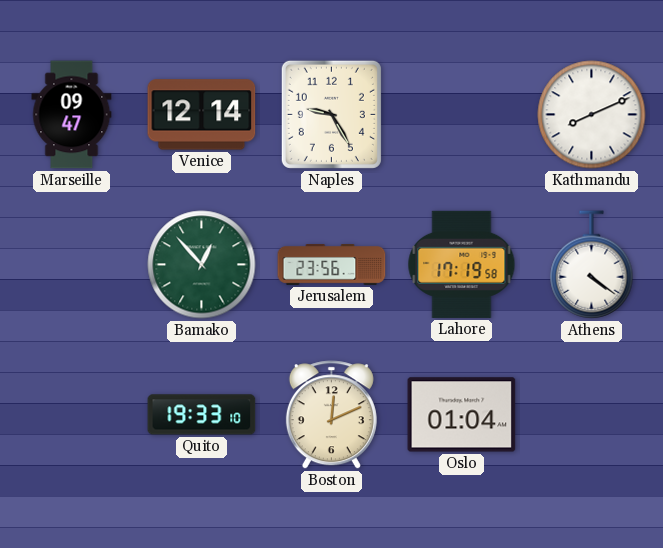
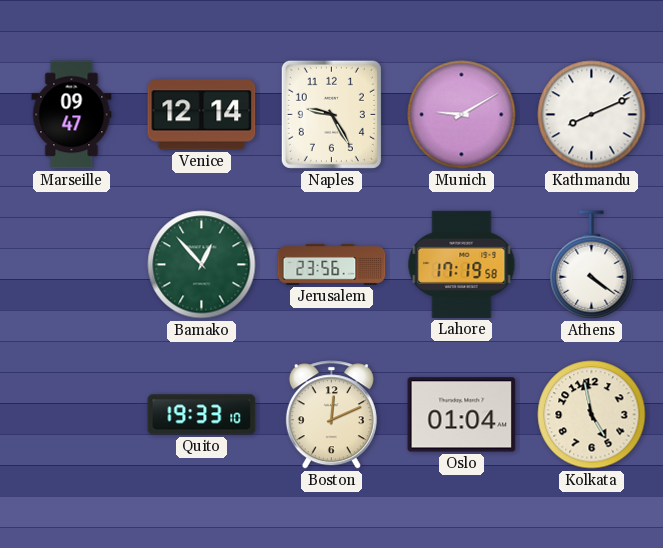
Munich: none -> 9:10
Kolkata: none -> 4:58
